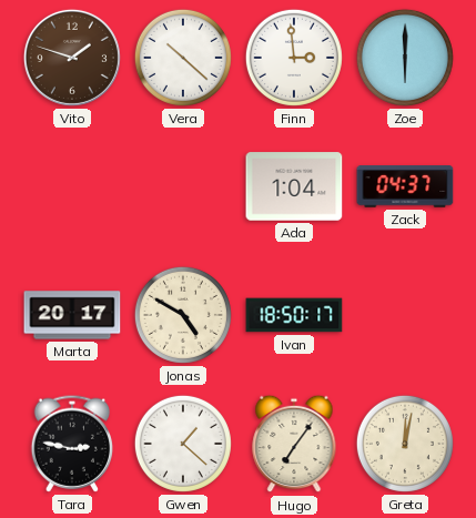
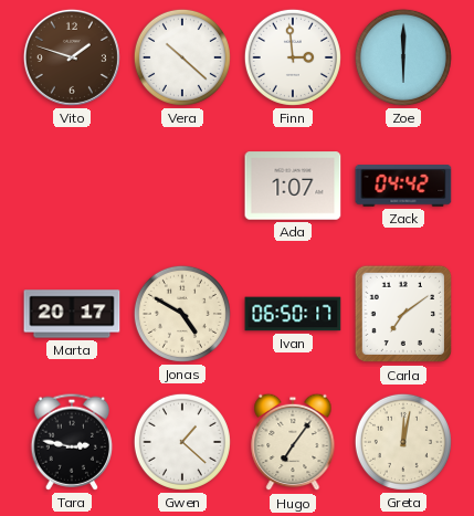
Ada: 1:04 -> 1:07
Zack: 04:37 -> 04:42
Ivan: 18:50 -> 06:50
Carla: none -> 7:09
